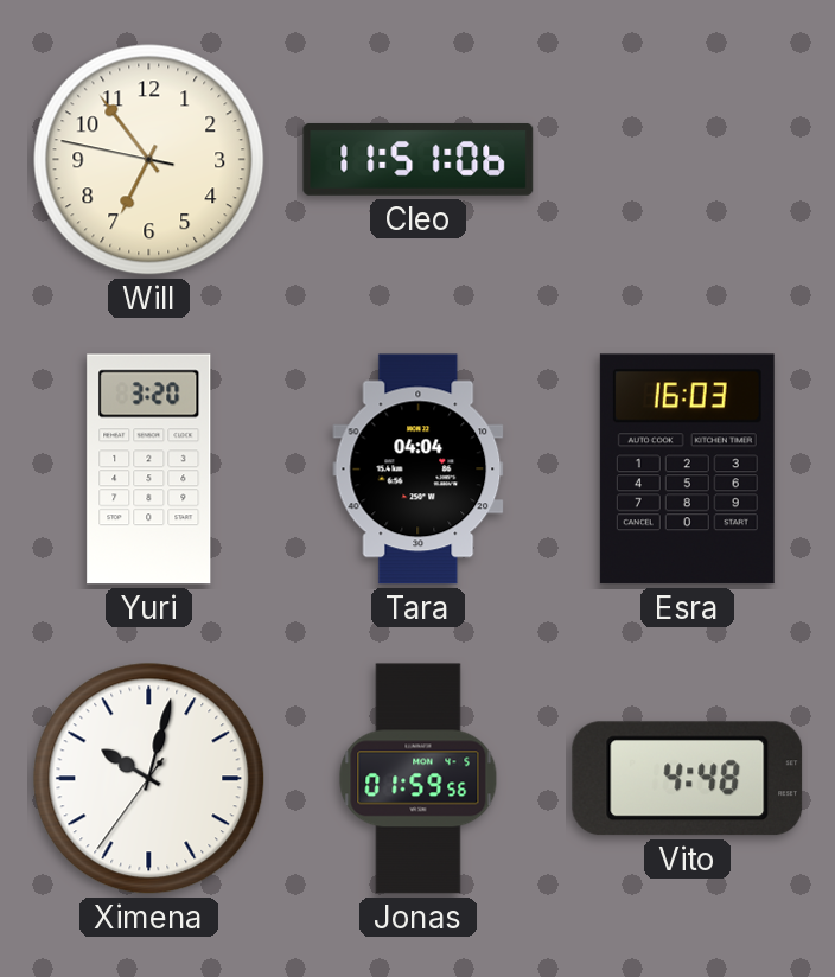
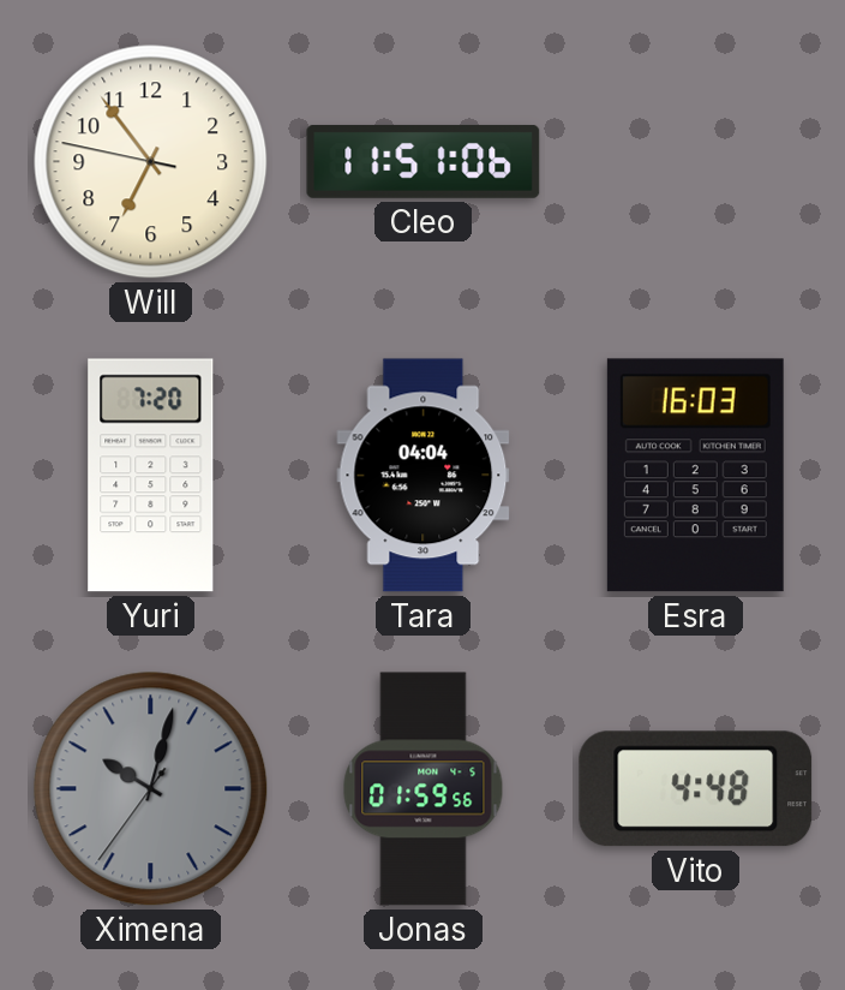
Yuri: 3:20 -> 7:20
Ximena dial: white -> grey
